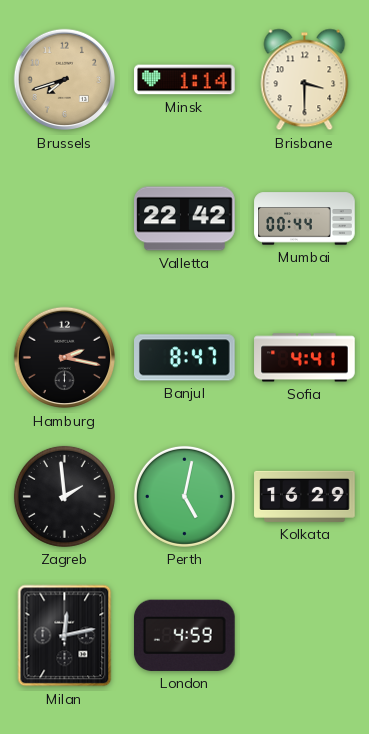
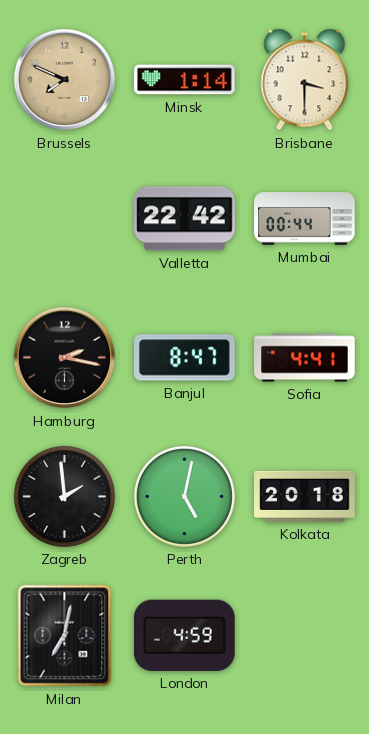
Brussels: 7:42 -> 7:49
Kolkata: 16:29 -> 20:18
Milan: 12:13 -> 7:02
